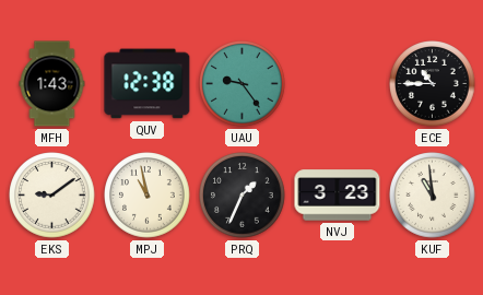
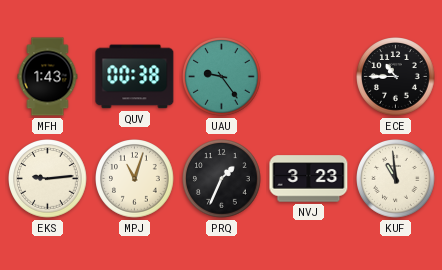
QUV: 12:38 -> 00:38
EKS: 9:09 -> 9:14
MPJ: 10:58 -> 11:03
